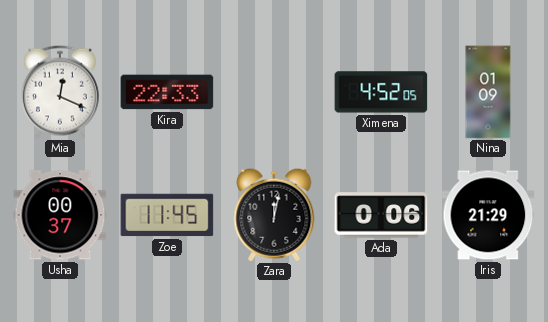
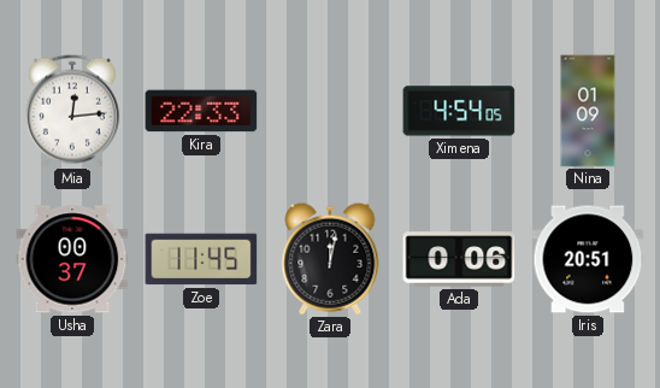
Mia: 12:19 -> 12:14
Ximena: 4:52 -> 4:54
Iris: 21:29 -> 20:51
